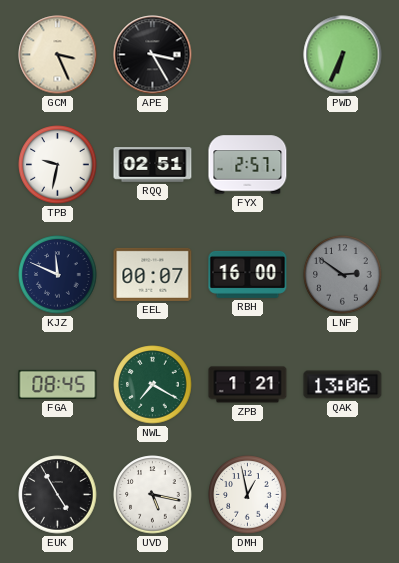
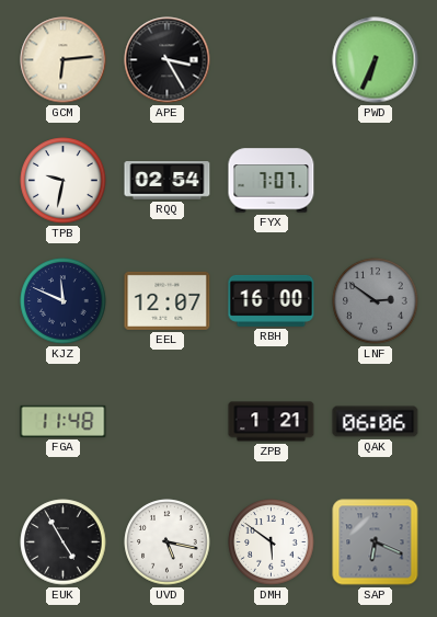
GCM: 3:26 -> 6:14
RQQ: 02:51 -> 02:54
FYX: 2:57 -> 7:07
EEL: 00:07 -> 12:07
FGA: 08:45 -> 11:48
NWL: 7:20 -> none
QAK: 13:06 -> 06:06
DMH: 12:58 -> 5:51
SAP: none -> 6:19
